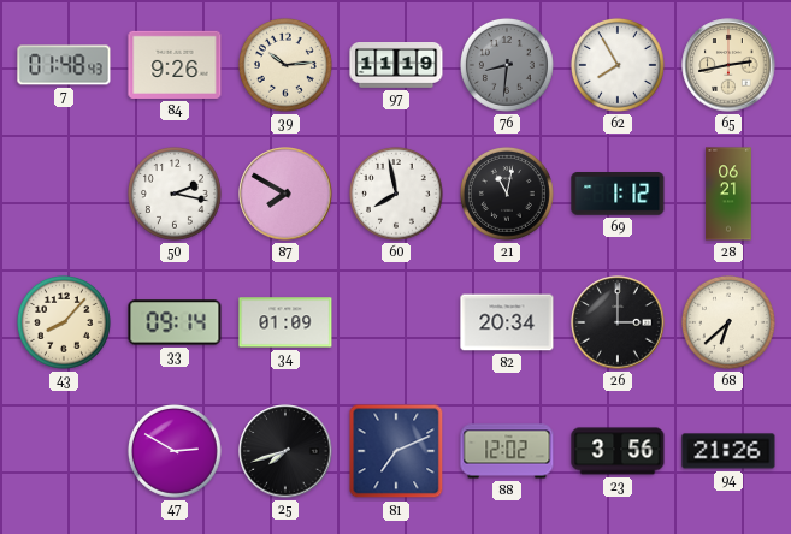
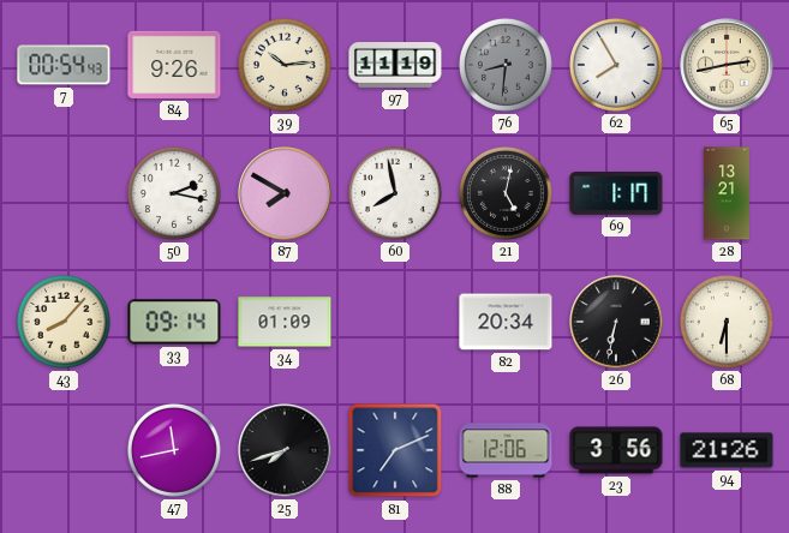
7: 01:48 -> 00:54
21: 11:02 -> 5:02
69: 1:12 -> 1:17
28: 06:21 -> 13:21
26: 3:00 -> 6:32
68: 6:38 -> 6:30
47: 2:50 -> 11:43
88: 12:02 -> 12:06
